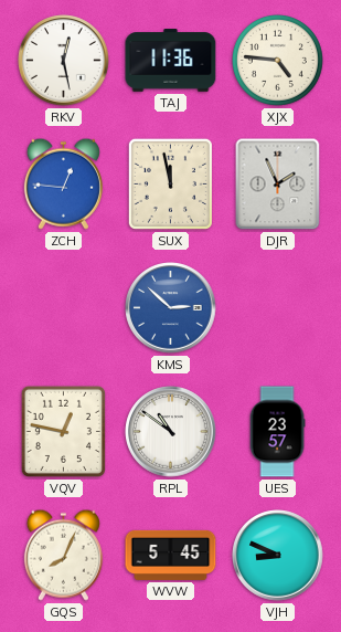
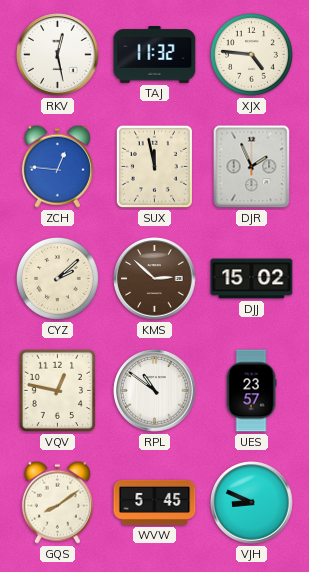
TAJ: 11:36 -> 11:32
CYZ: none -> 2:08
KMS dial: blue -> brown
DJJ: none -> 15:02
GQS: 8:04 -> 8:09
